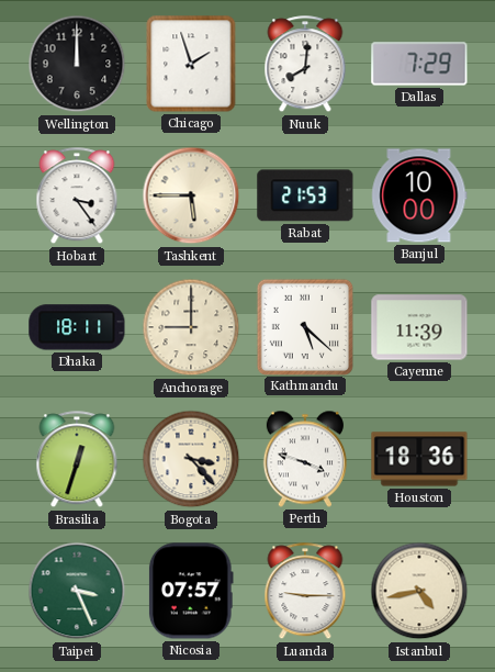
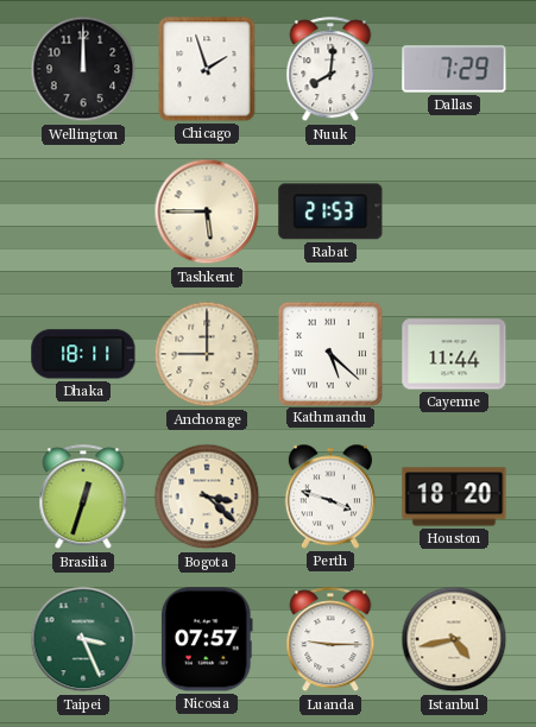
Hobart: 3:24 -> none
Banjul: 10:00 -> none
Cayenne: 11:39 -> 11:44
Bogota: 3:23 -> 3:22
Houston: 18:36 -> 18:20
